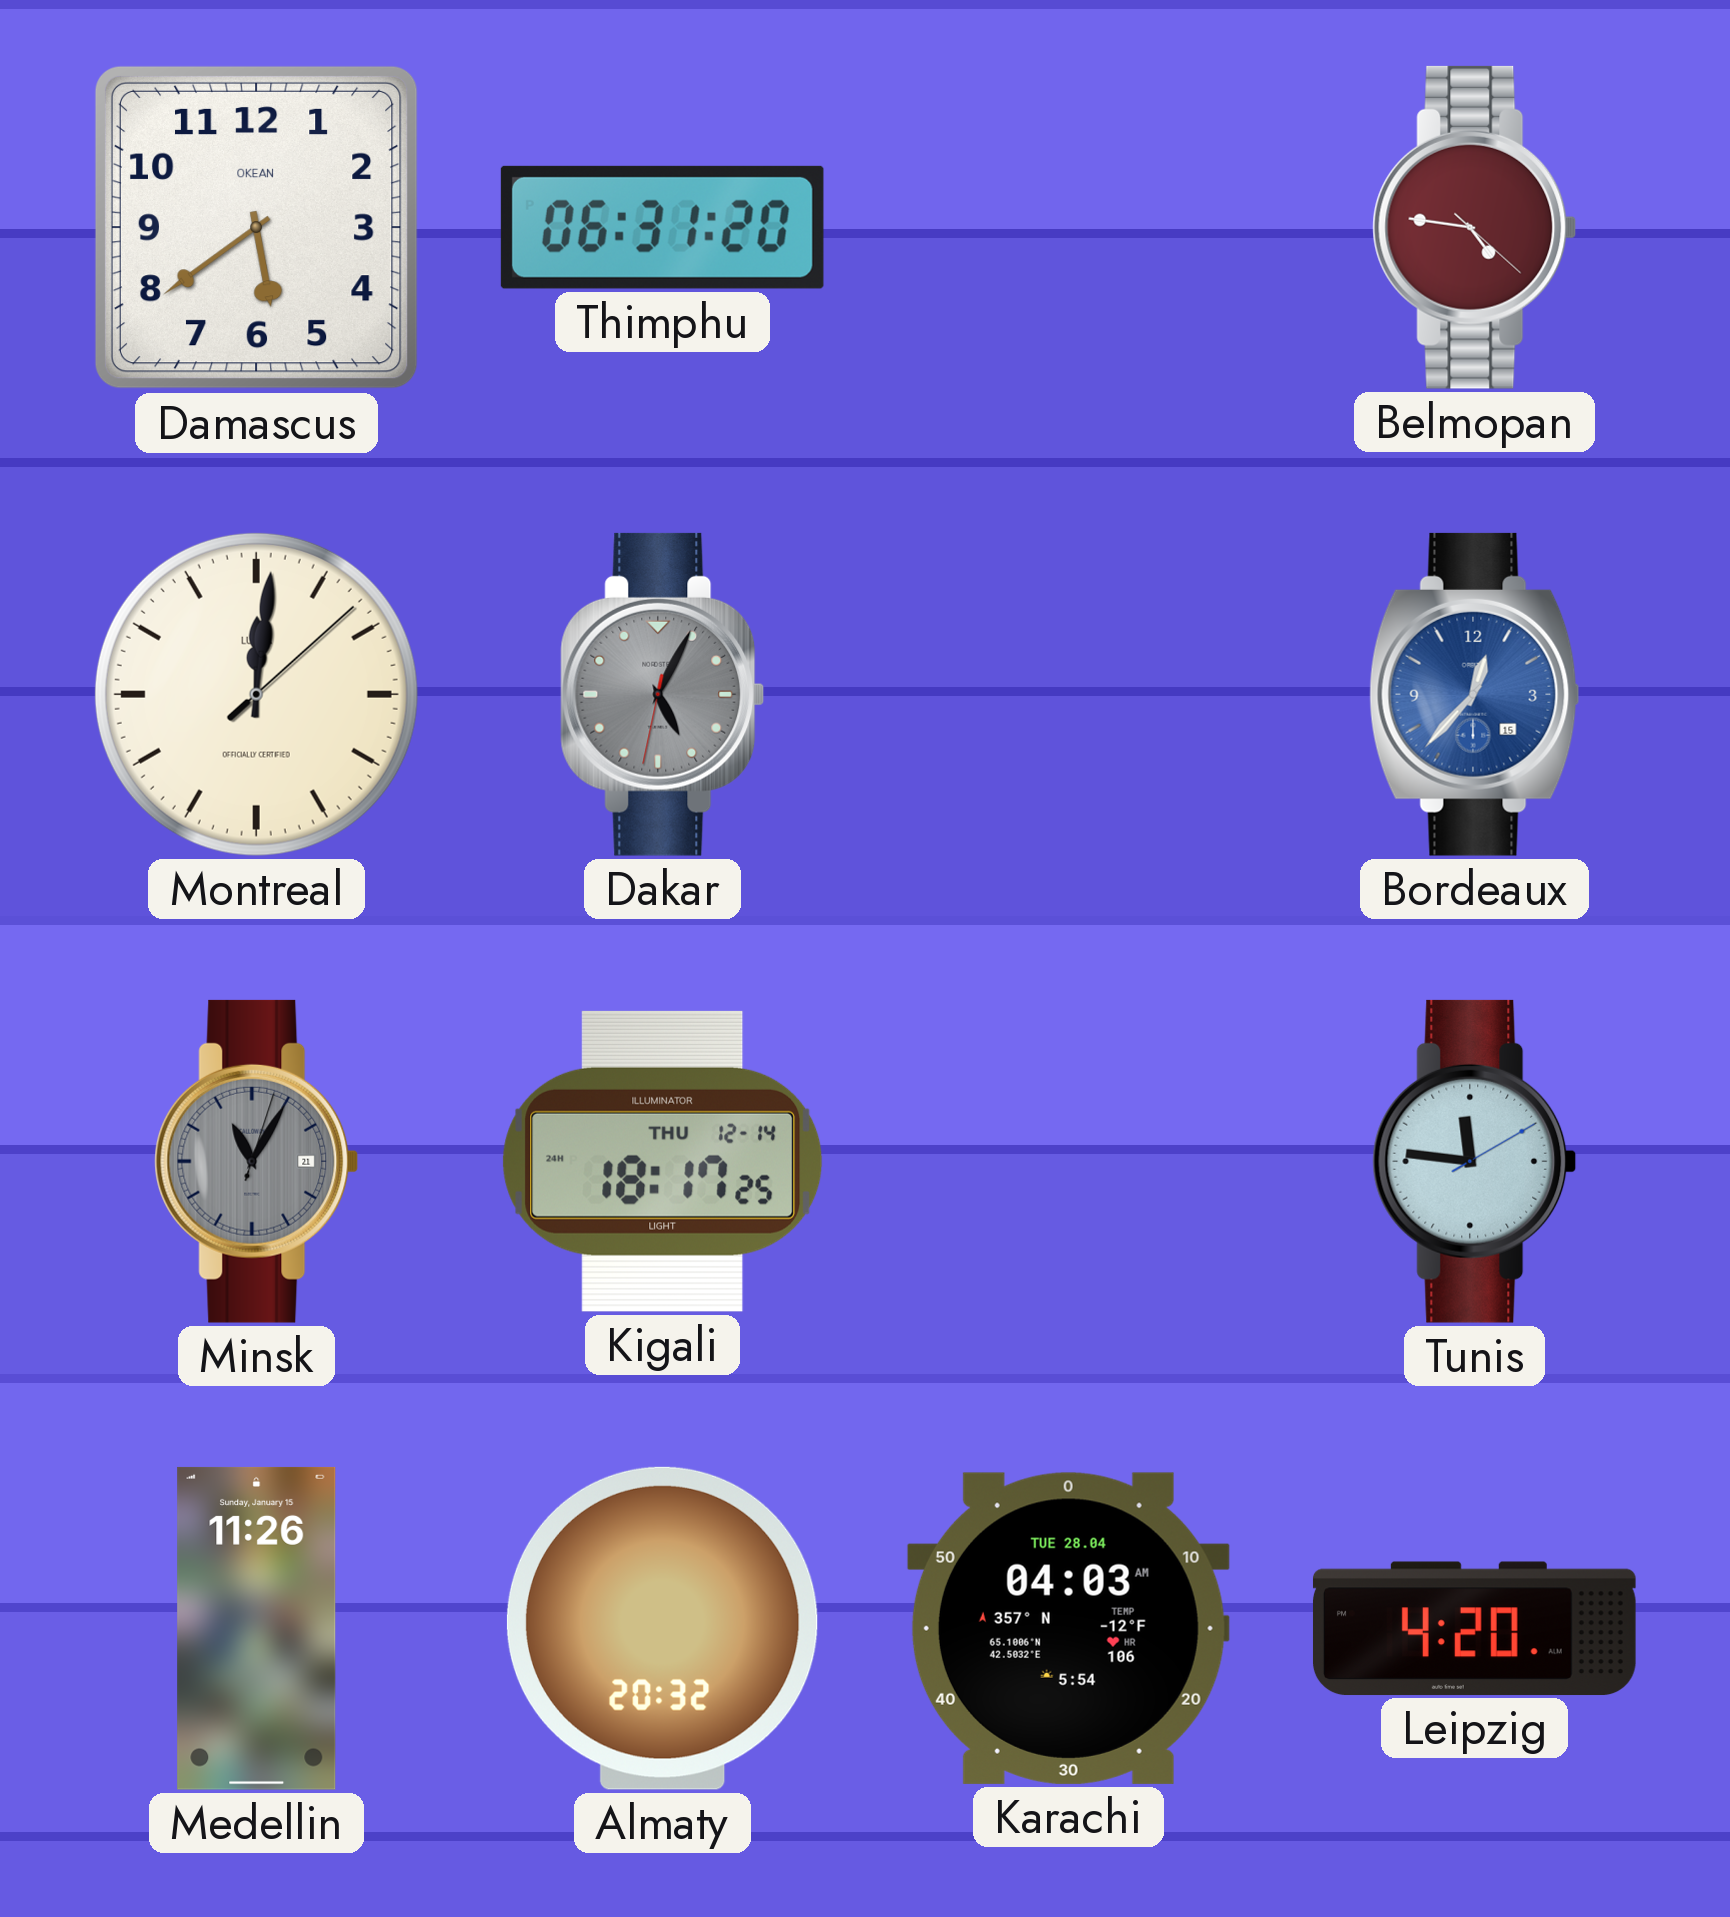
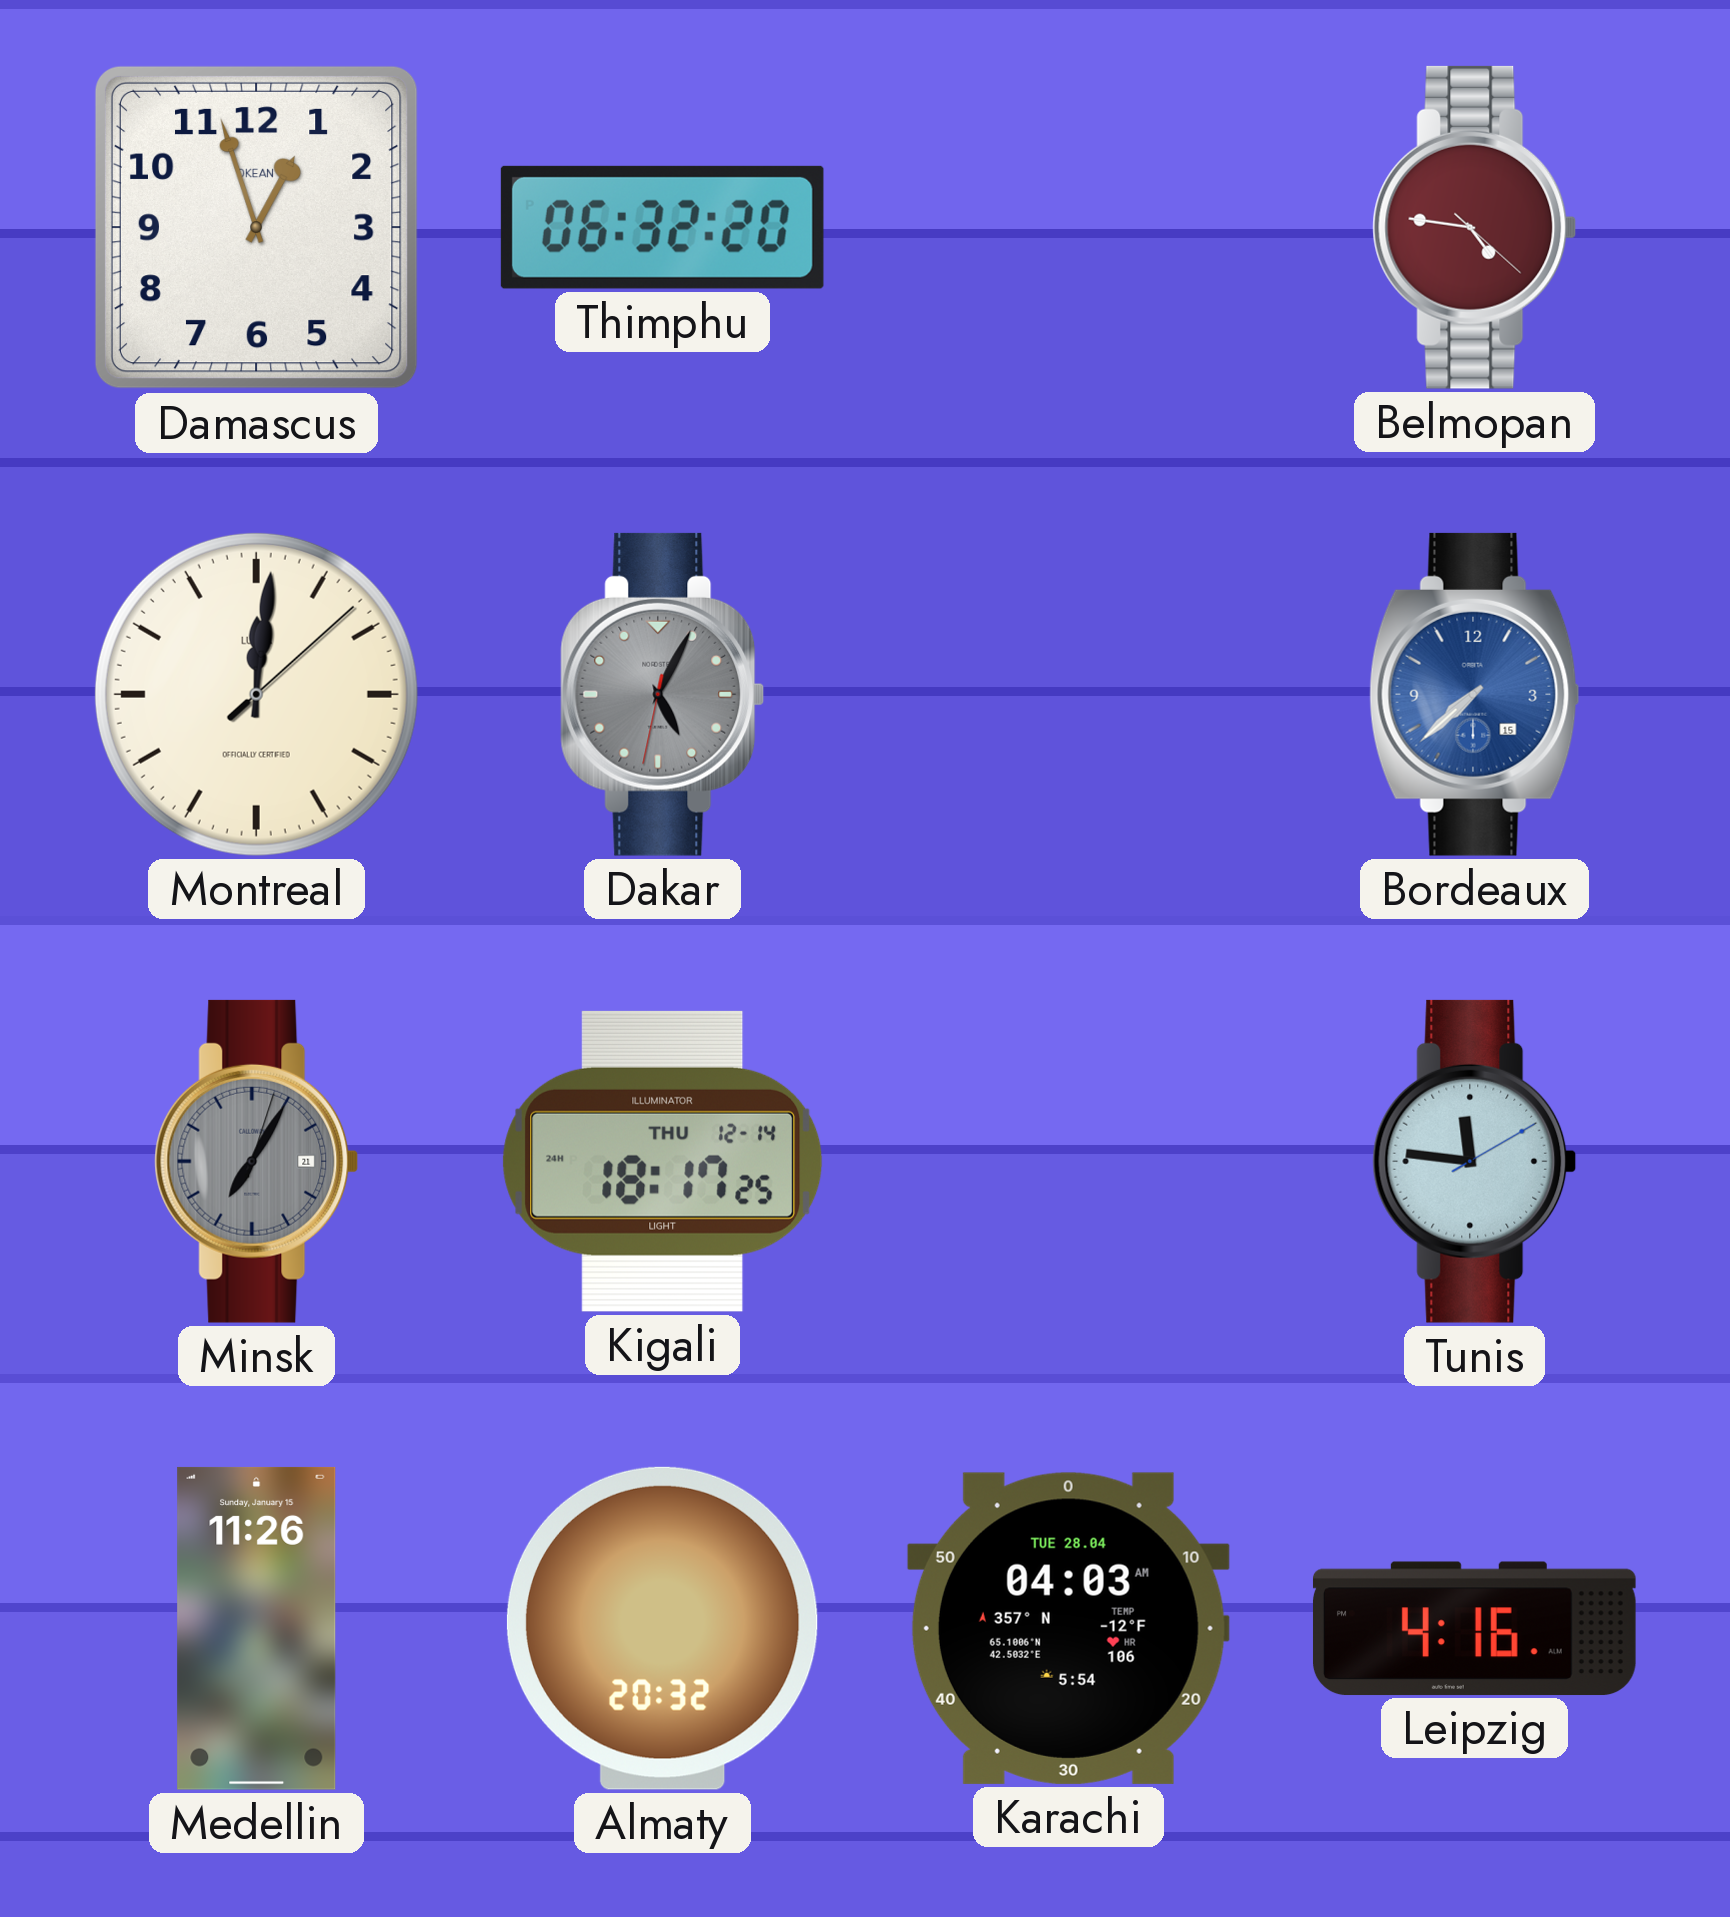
Damascus: 5:39 -> 12:57
Thimphu: 06:31 -> 06:32
Bordeaux: 12:37 -> 7:38
Minsk: 11:05 -> 7:05
Leipzig: 4:20 -> 4:16
